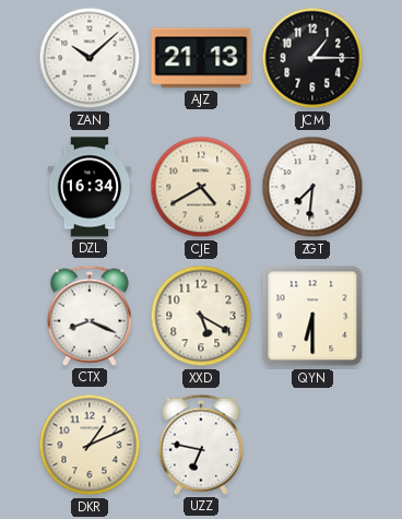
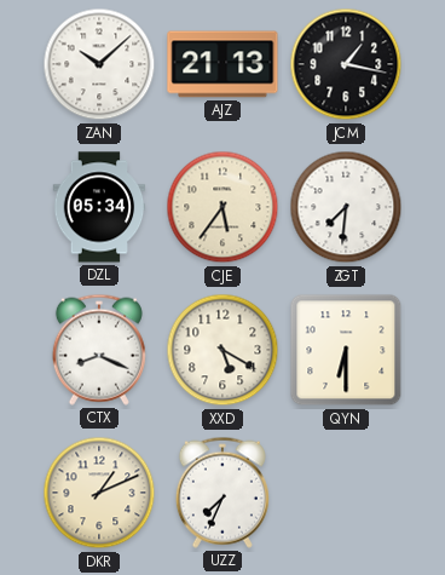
JCM: 1:15 -> 1:17
DZL: 16:34 -> 05:34
CJE: 4:40 -> 5:36
UZZ: 6:47 -> 7:34
